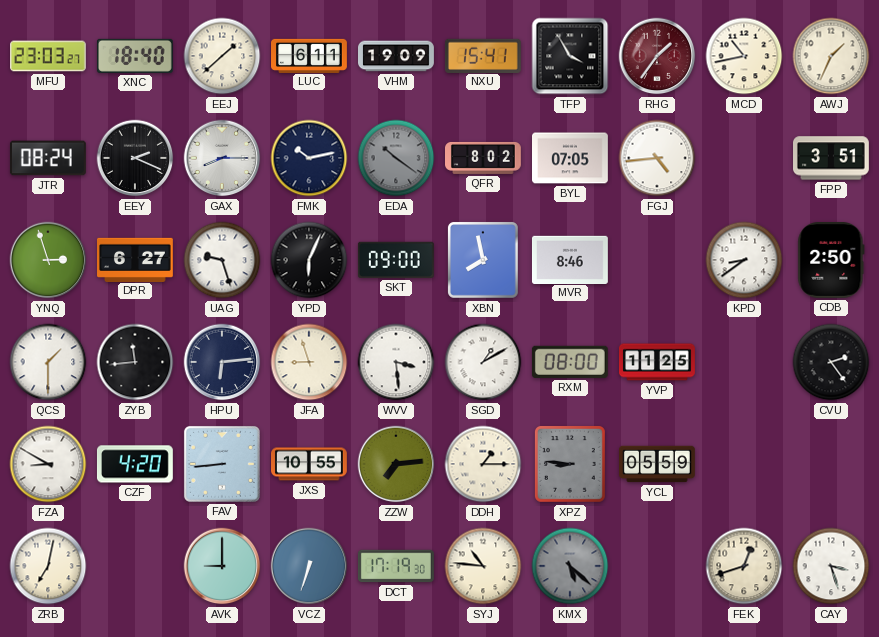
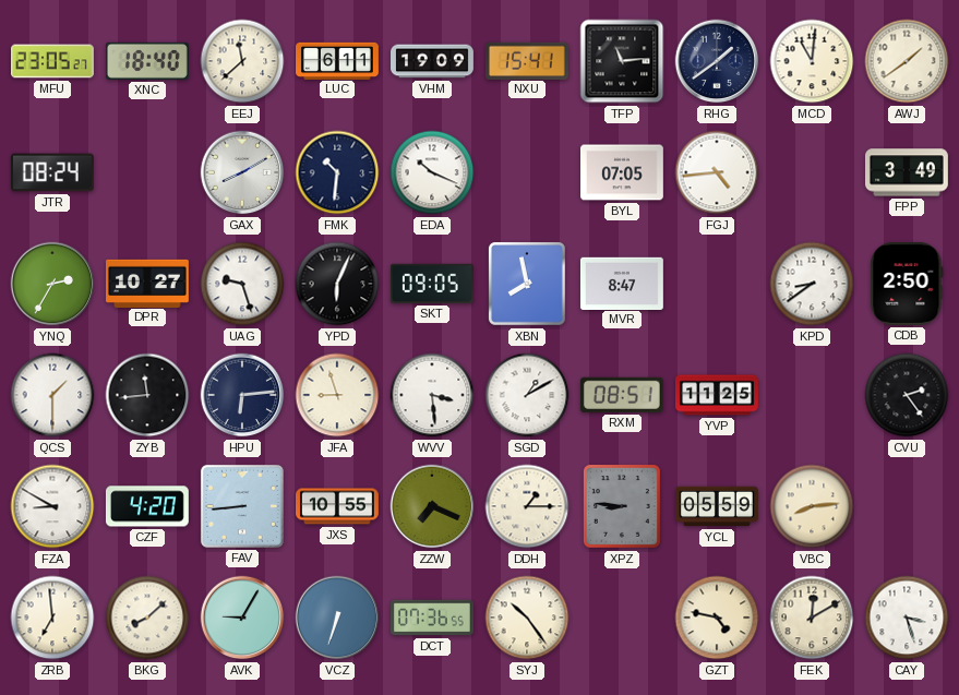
MFU: 23:03 -> 23:05
EEJ: 1:38 -> 11:38
TFP: 3:55 -> 11:14
RHG: 1:36 -> 1:39
RHG dial: burgundy -> navy
MCD: 10:43 -> 11:01
AWJ: 1:34 -> 1:39
EEY: 2:19 -> none
GAX: 8:15 -> 8:10
FMK: 10:13 -> 10:31
EDA: 10:21 -> 10:19
EDA dial: grey -> white
QFR: 8:02 -> none
FPP: 3:51 -> 3:49
YNQ: 2:57 -> 2:35
DPR: 6:27 -> 10:27
SKT: 09:00 -> 09:05
MVR: 8:46 -> 8:47
RXM: 08:00 -> 08:51
ZZW: 7:14 -> 7:19
VBC: none -> 8:14
ZRB: 7:02 -> 6:59
BKG: none -> 8:08
AVK: 9:00 -> 9:05
DCT: 17:19 -> 07:36
SYJ: 10:46 -> 10:24
KMX: 5:22 -> none
GZT: none -> 4:47
FEK: 12:42 -> 12:10
